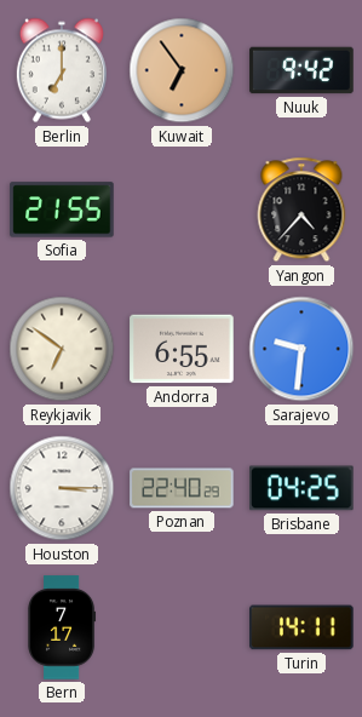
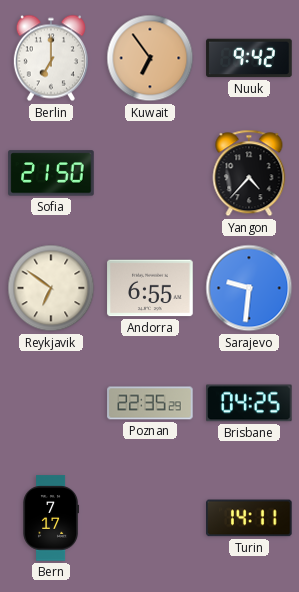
Sofia: 21:55 -> 21:50
Houston: 3:15 -> none
Poznan: 22:40 -> 22:35
